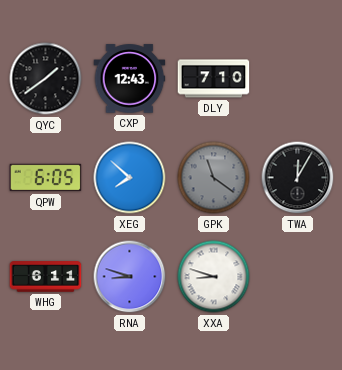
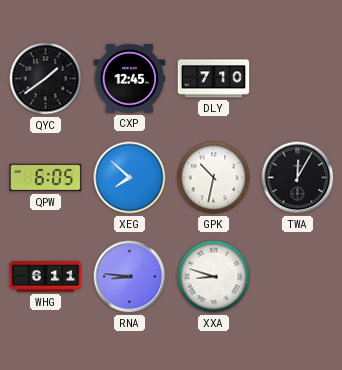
CXP: 12:43 -> 12:45
GPK: 11:21 -> 10:32
GPK dial: grey -> white
RNA: 8:48 -> 8:46
